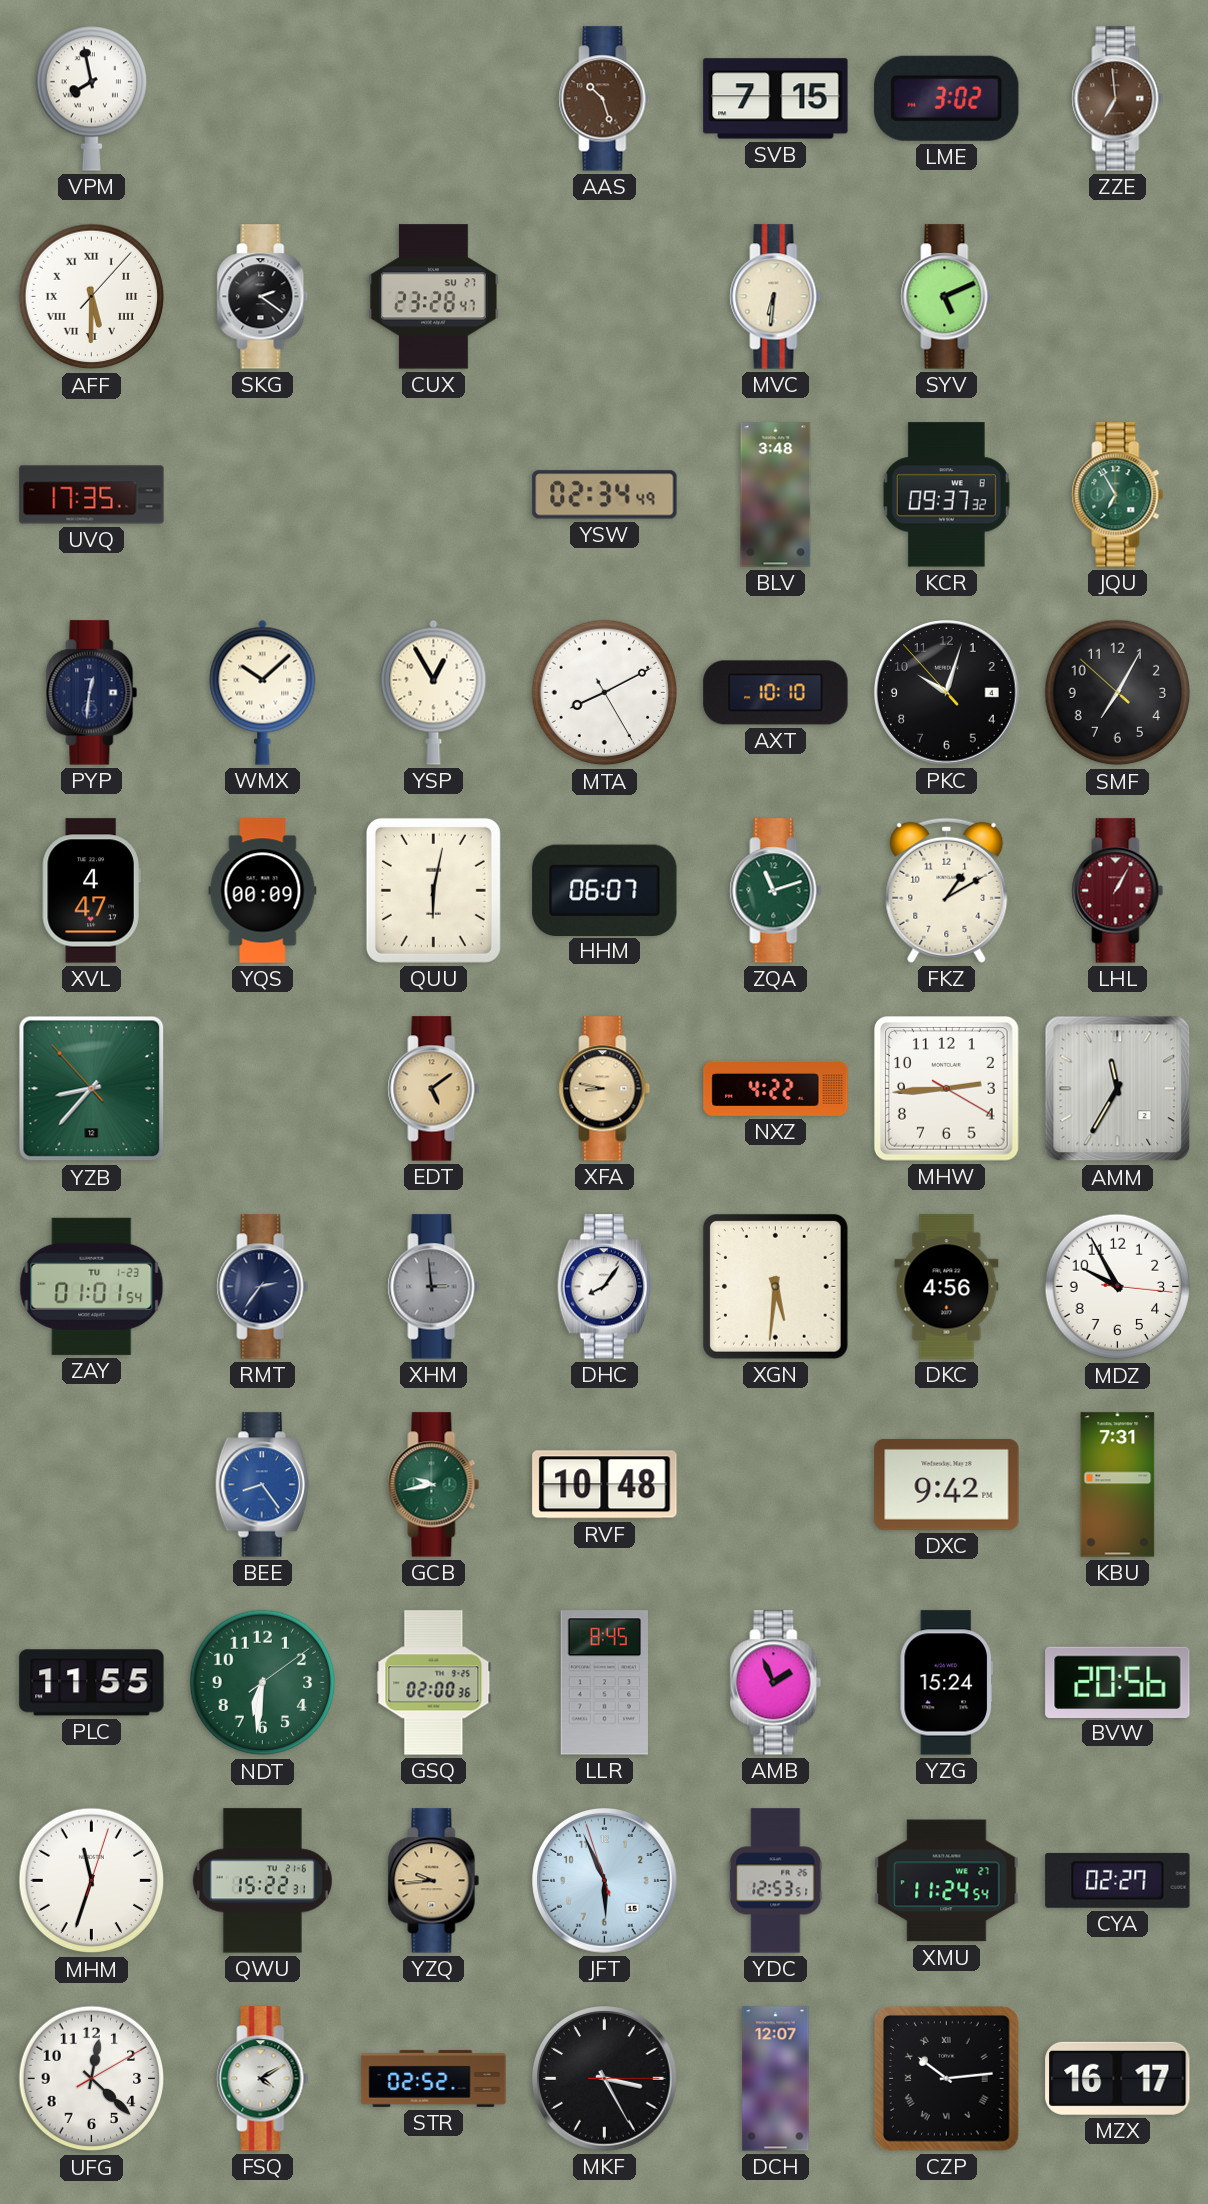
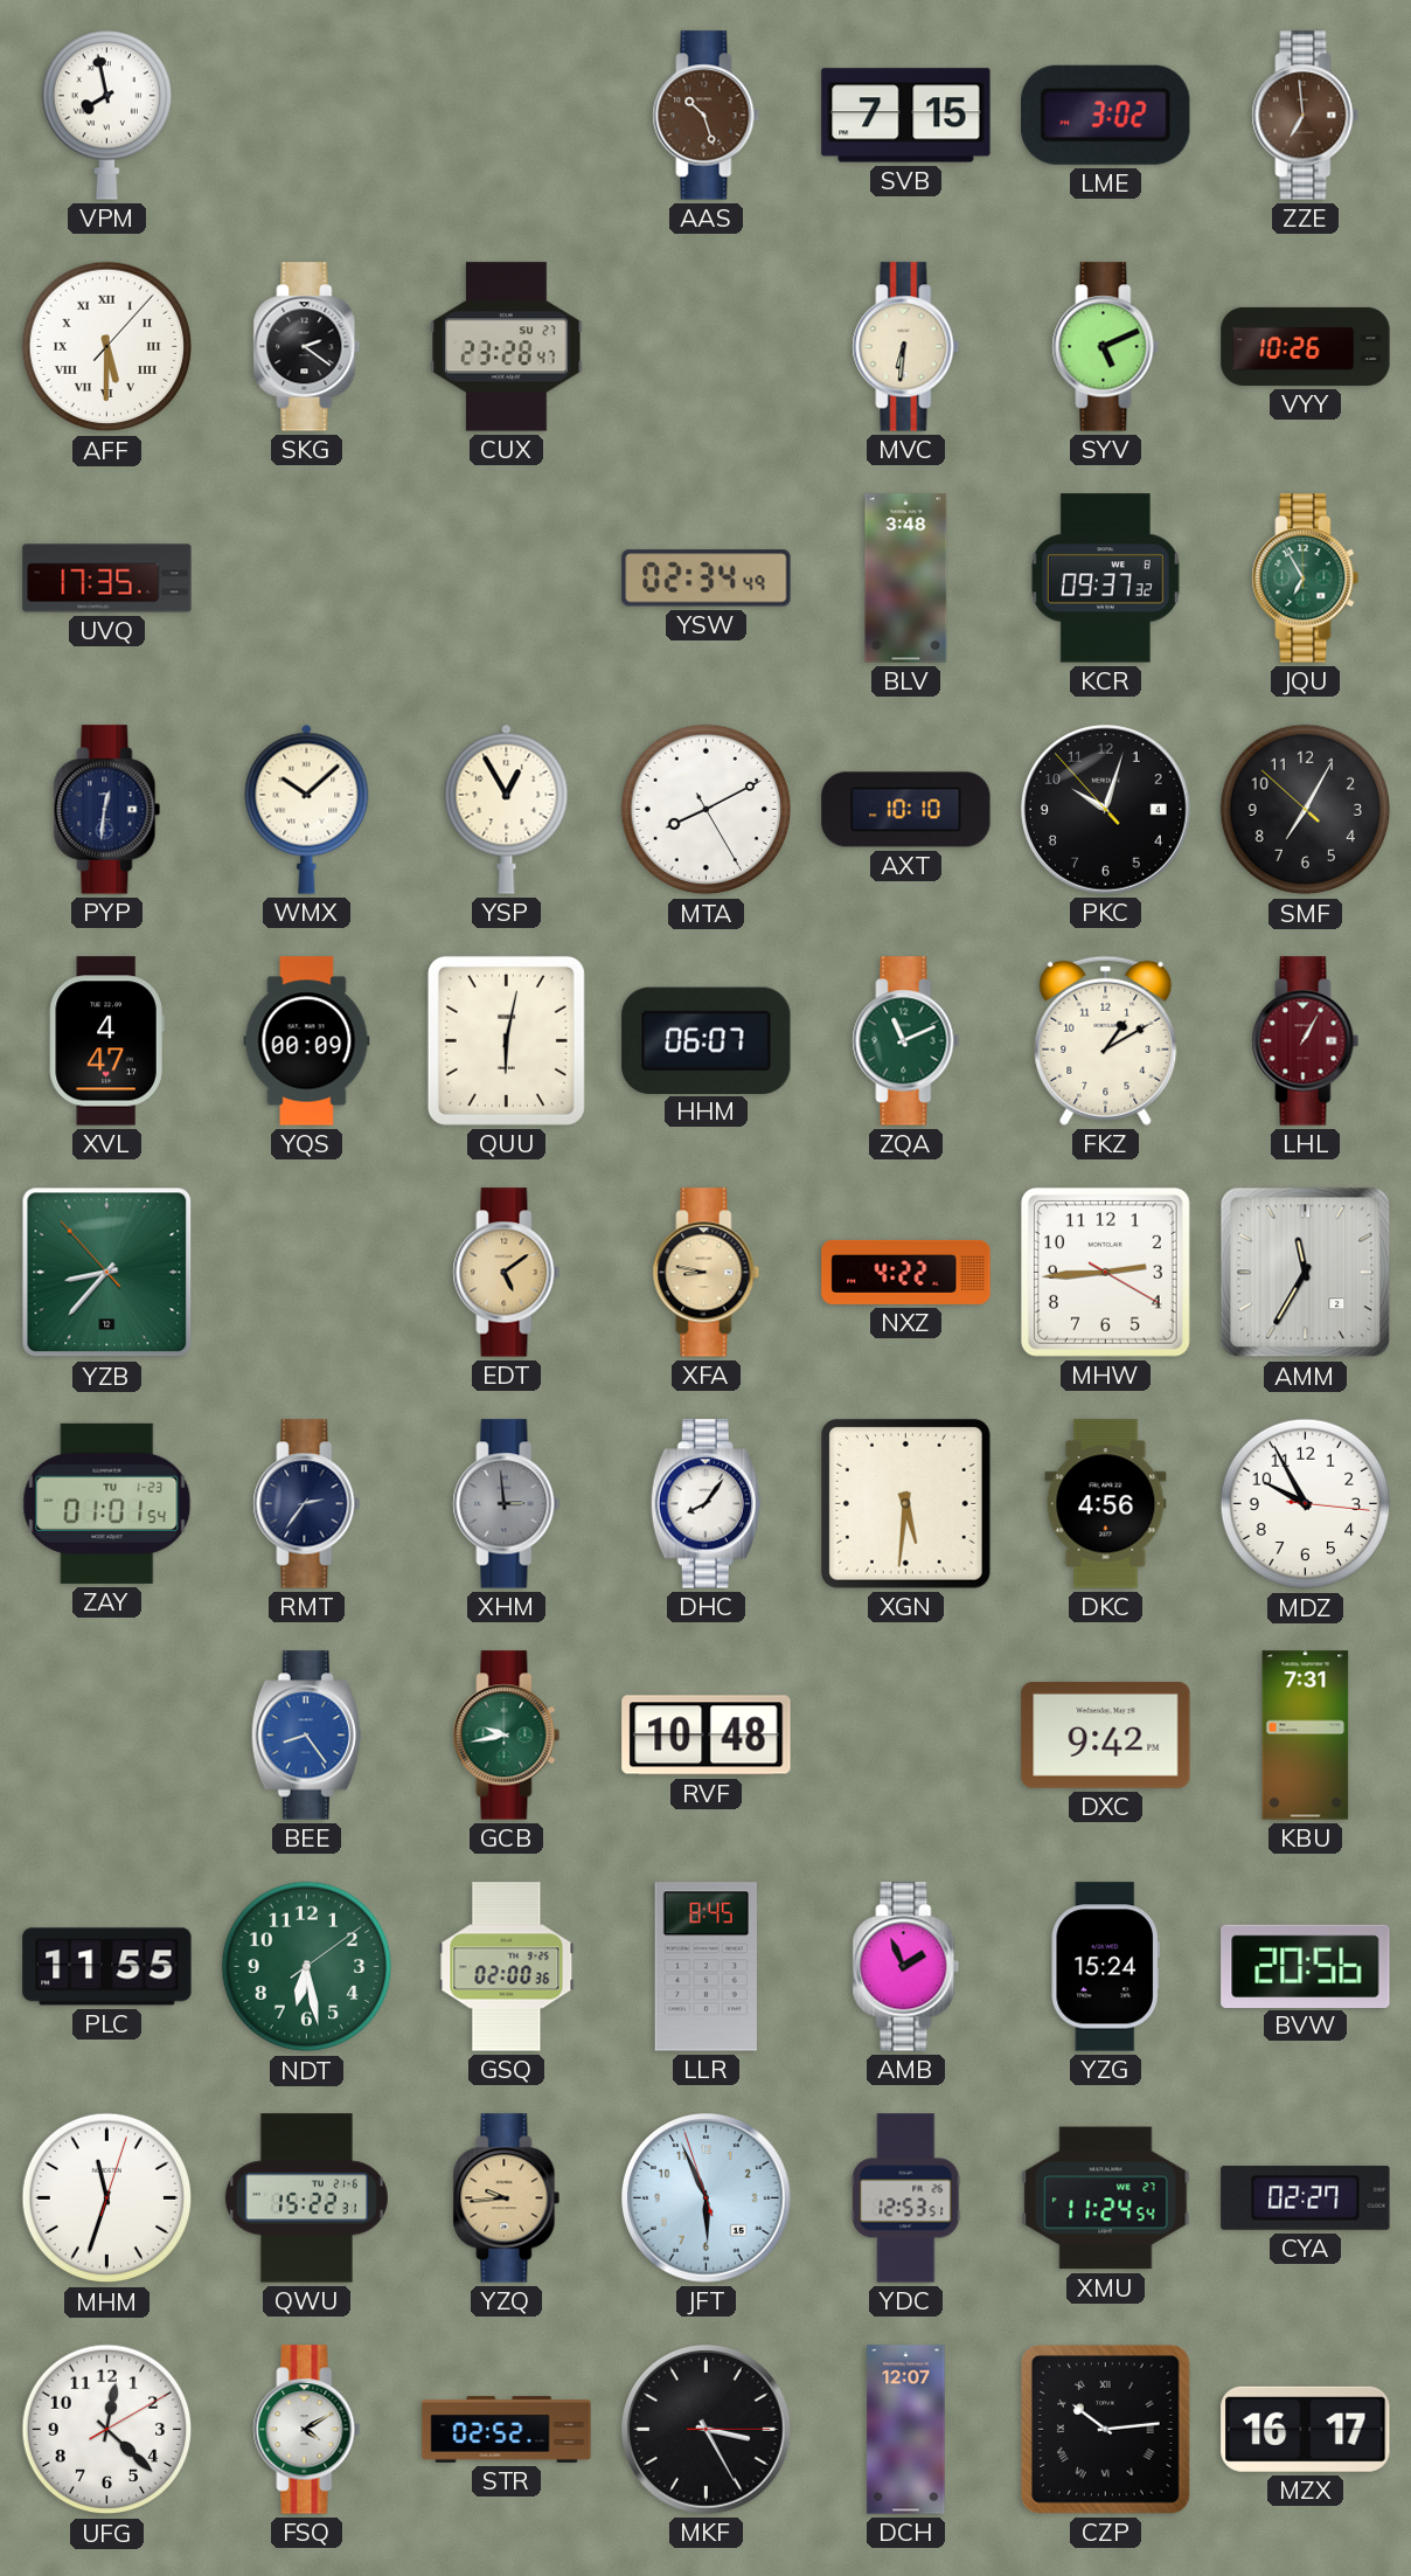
VYY: none -> 10:26
ZQA: 11:12 -> 11:11
NDT: 6:31 -> 6:28
